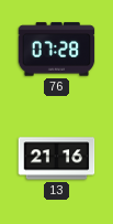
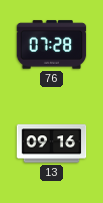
13: 21:16 -> 09:16
